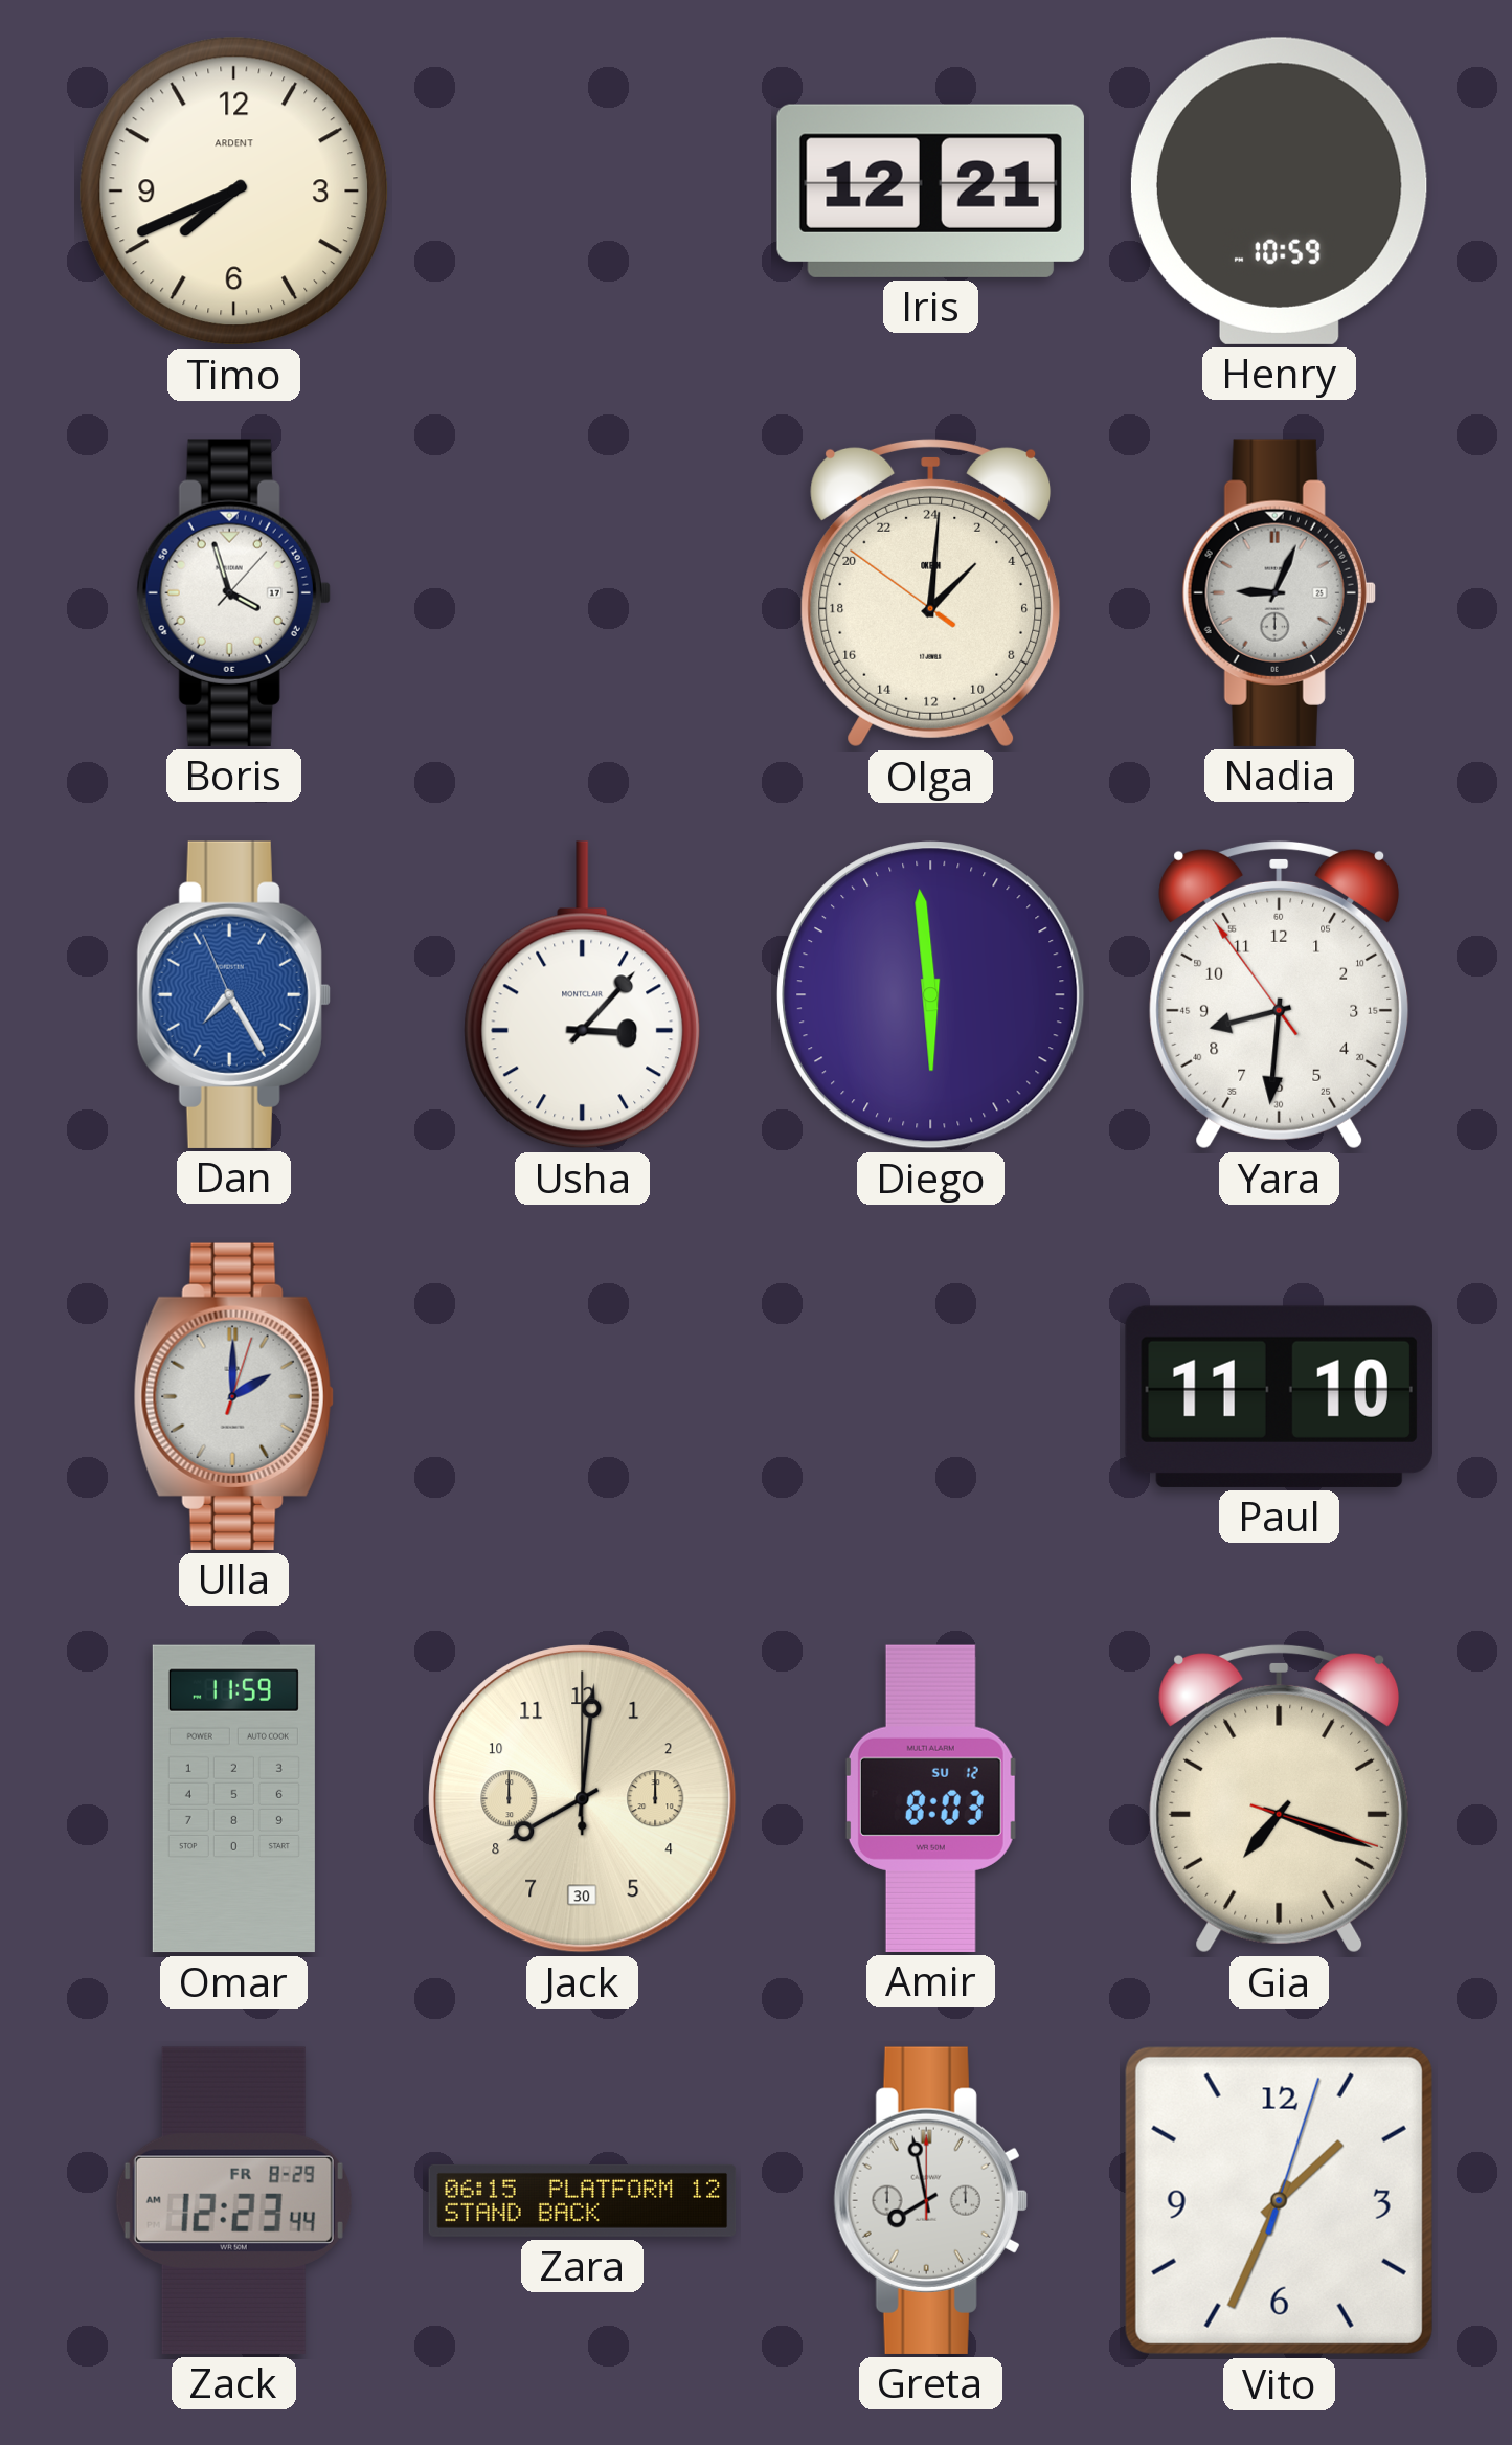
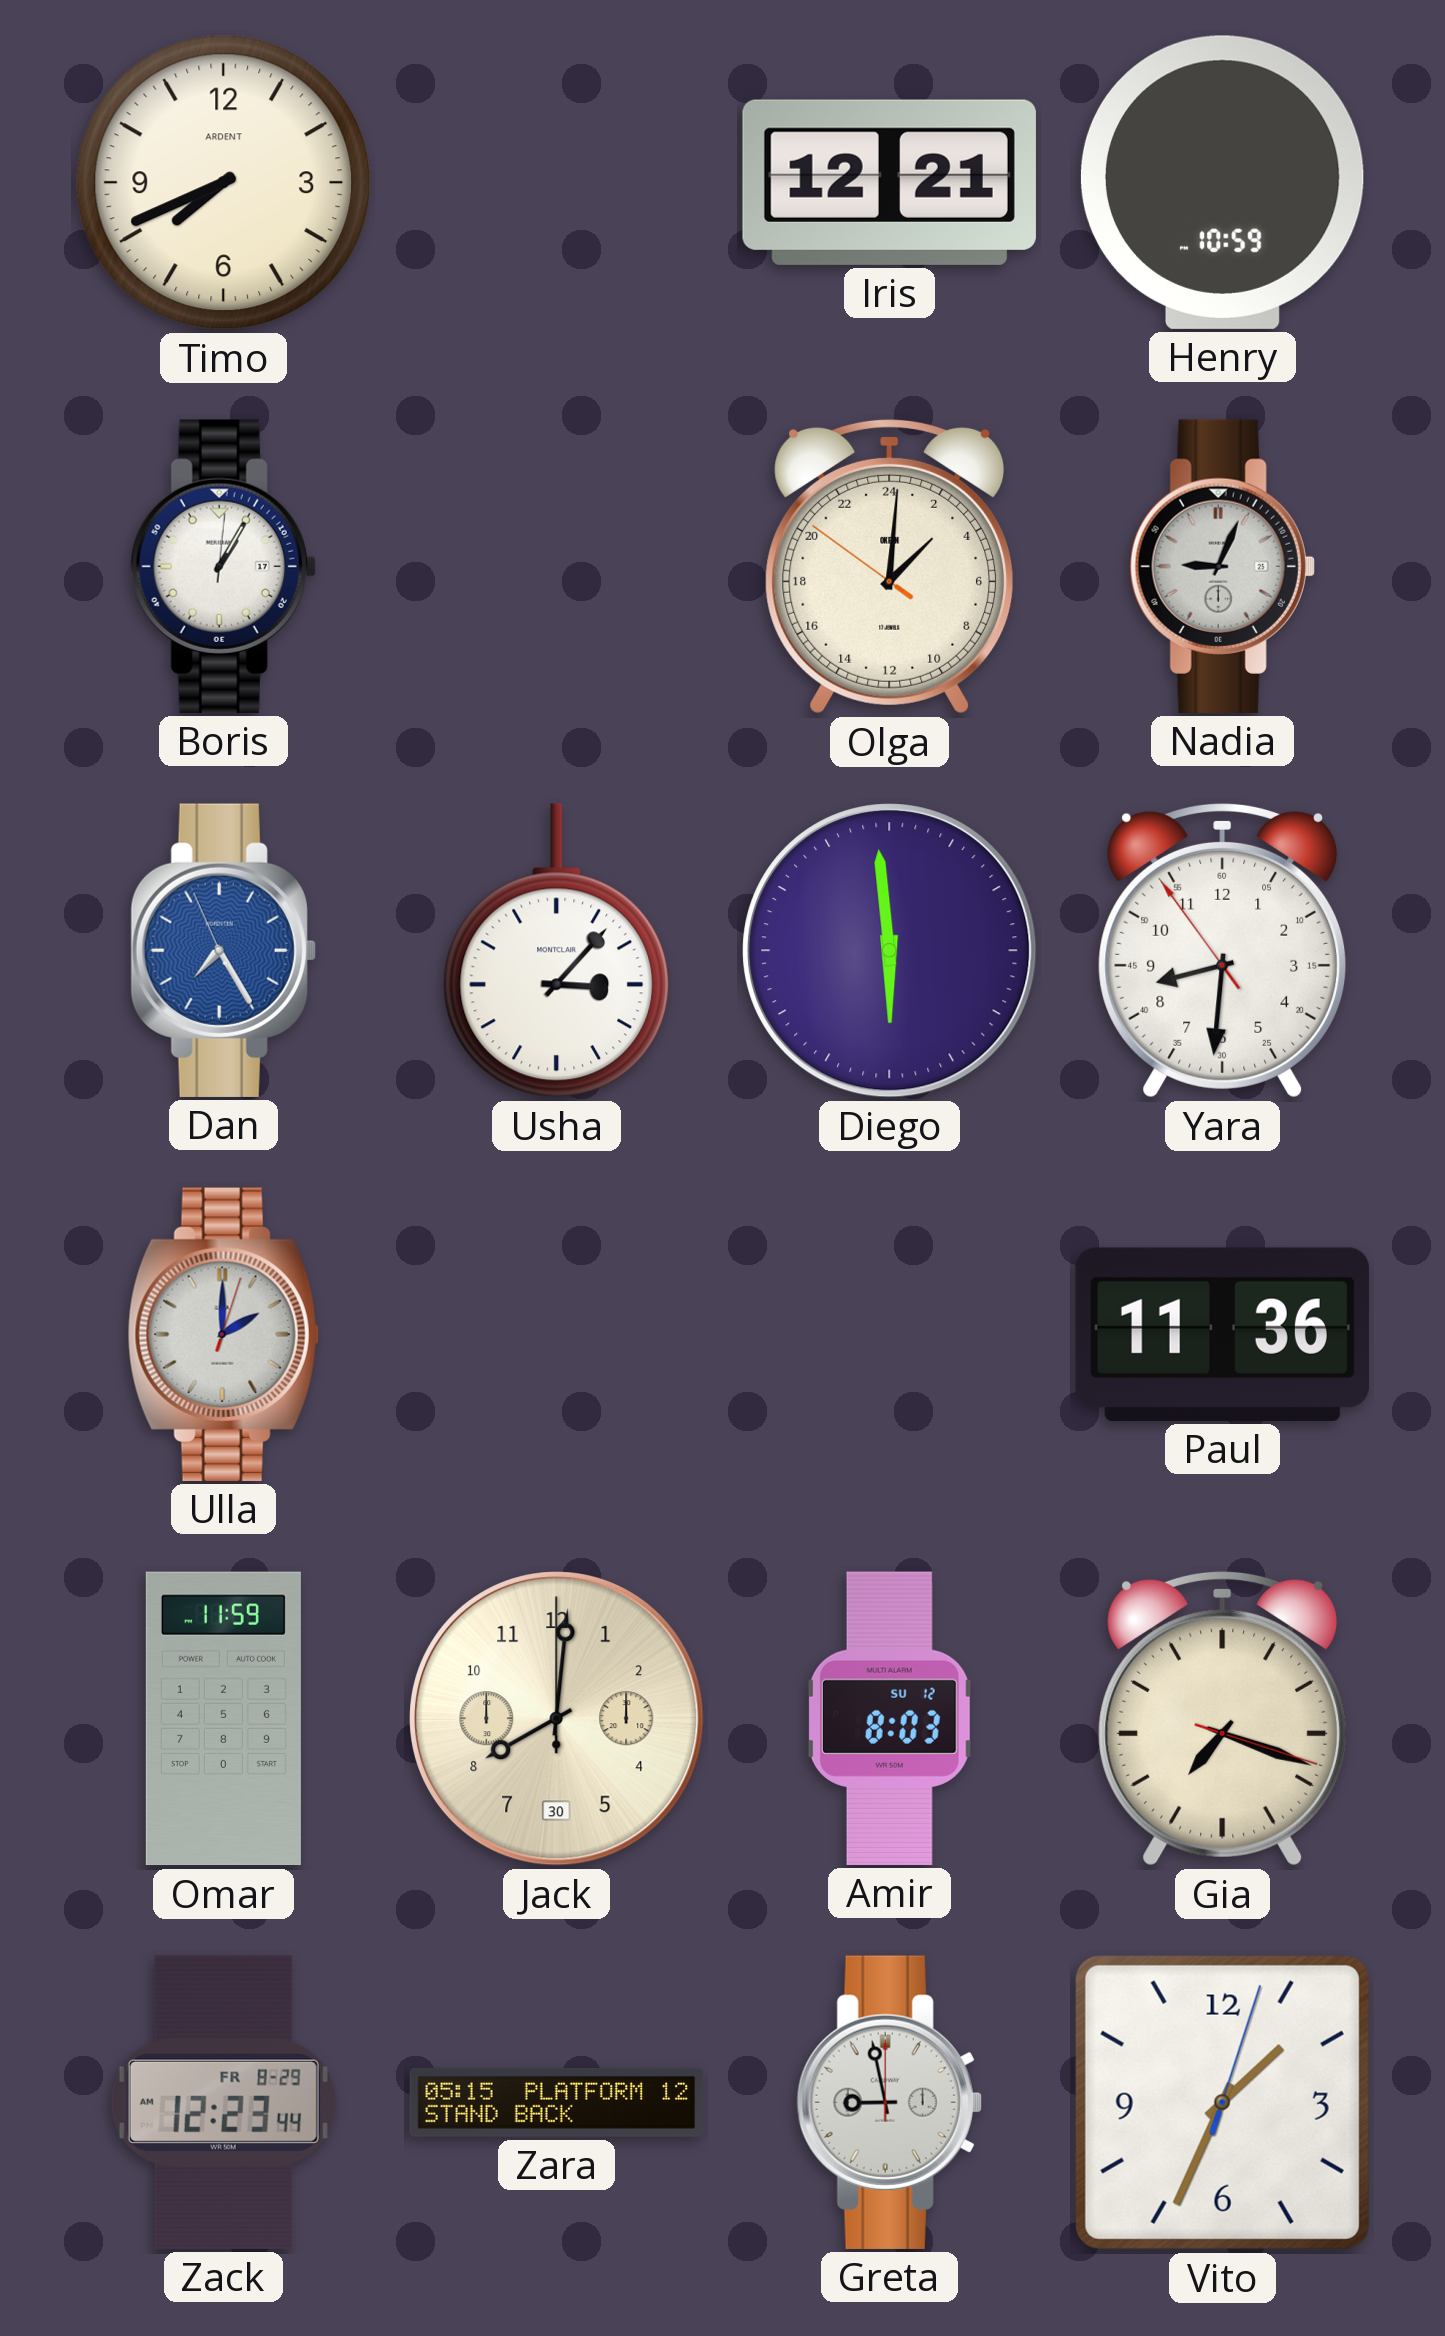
Boris: 3:57 -> 1:05
Paul: 11:10 -> 11:36
Zara: 06:15 -> 05:15
Greta: 7:58 -> 8:58
